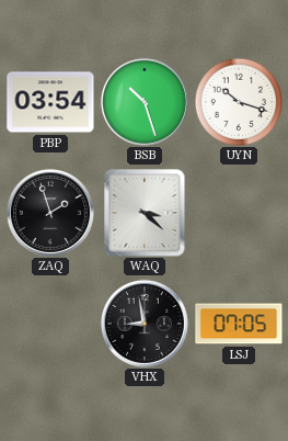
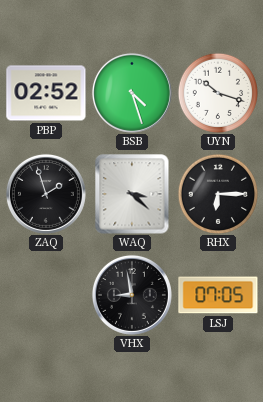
PBP: 03:54 -> 02:52
BSB: 10:27 -> 4:27
RHX: none -> 6:15
